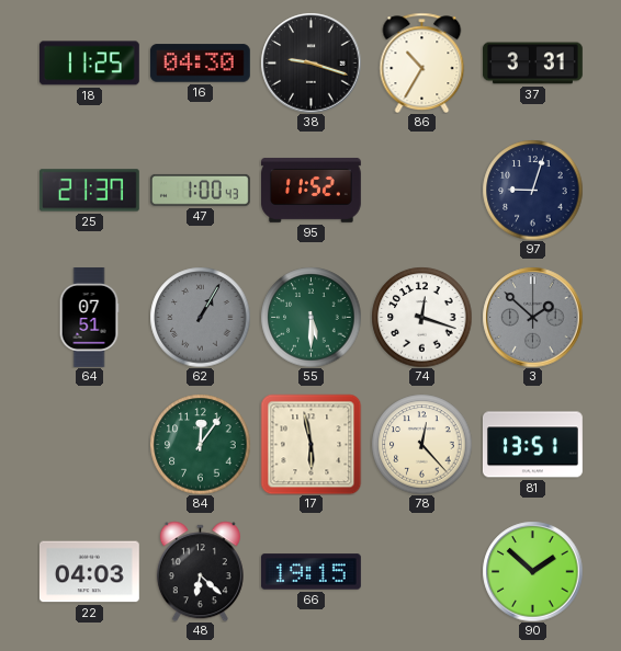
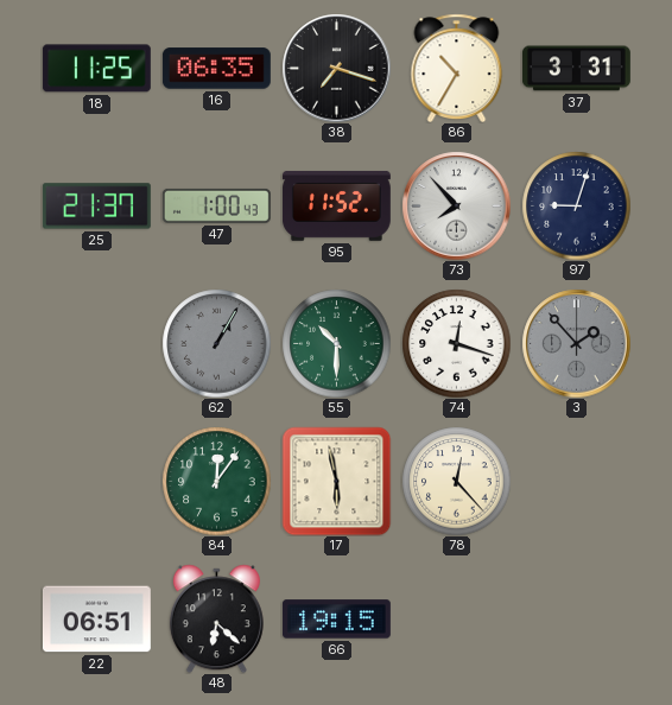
16: 04:30 -> 06:35
38: 9:18 -> 7:18
73: none -> 7:53
64: 07:51 -> none
55: 5:30 -> 10:30
3: 1:52 -> 1:53
81: 13:51 -> none
22: 04:03 -> 06:51
90: 1:52 -> none
